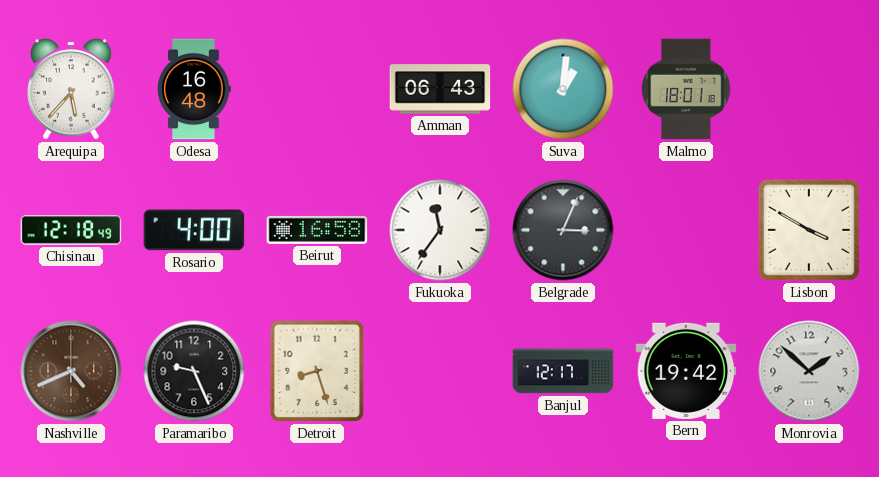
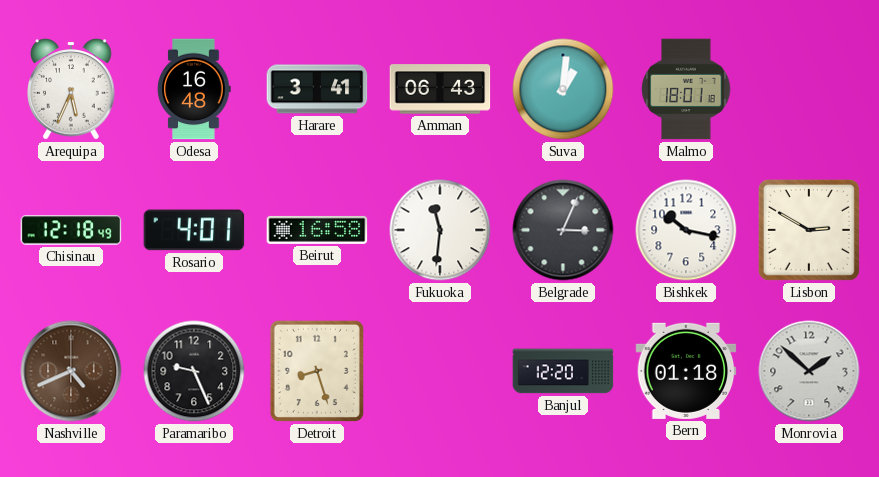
Arequipa: 5:37 -> 5:34
Harare: none -> 3:41
Rosario: 4:00 -> 4:01
Fukuoka: 11:36 -> 11:31
Bishkek: none -> 10:17
Lisbon: 3:50 -> 2:50
Banjul: 12:17 -> 12:20
Bern: 19:42 -> 01:18
